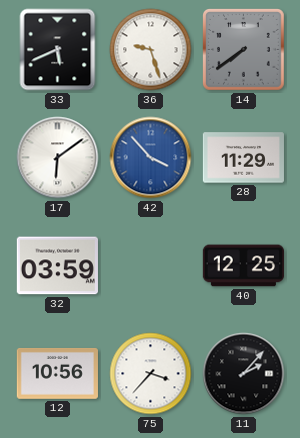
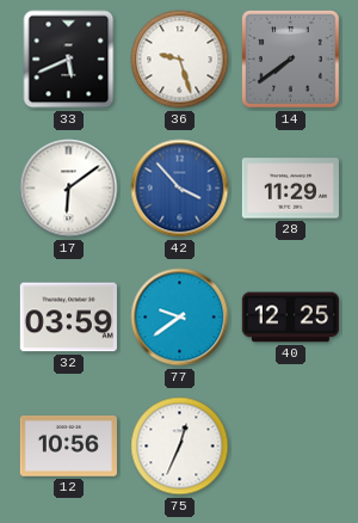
77: none -> 9:39
75: 3:37 -> 12:34
11: 2:07 -> none
